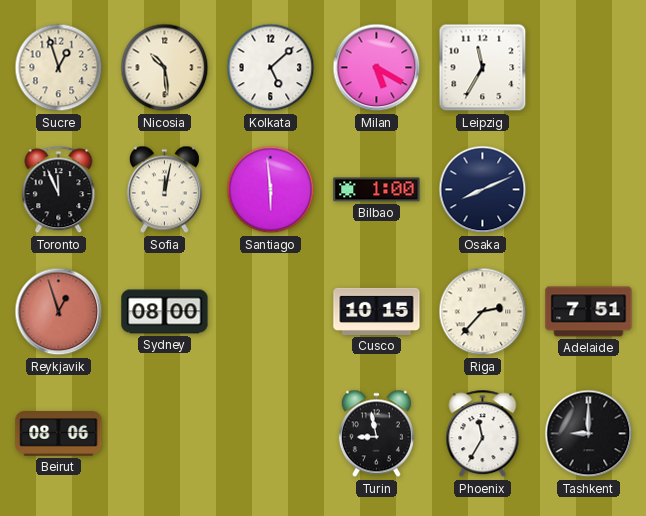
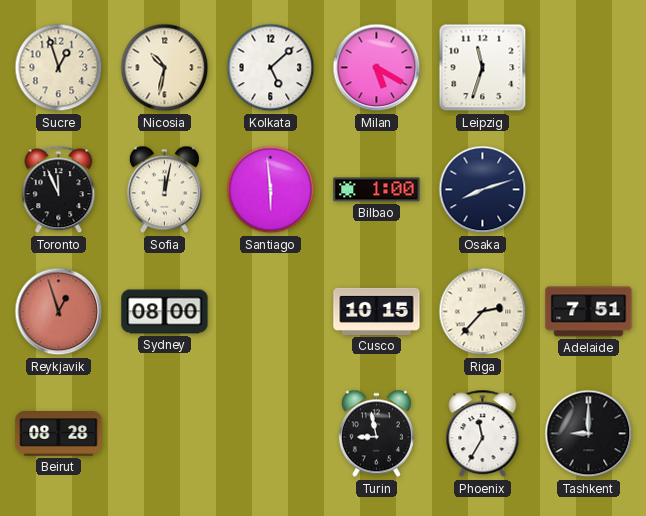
Nicosia: 10:29 -> 10:32
Leipzig: 11:35 -> 11:33
Osaka: 8:11 -> 8:12
Beirut: 08:06 -> 08:28
